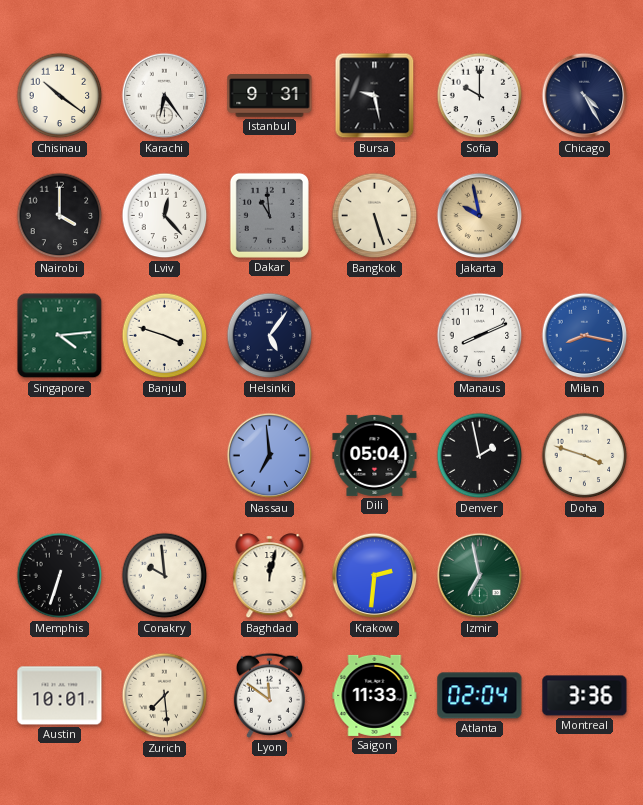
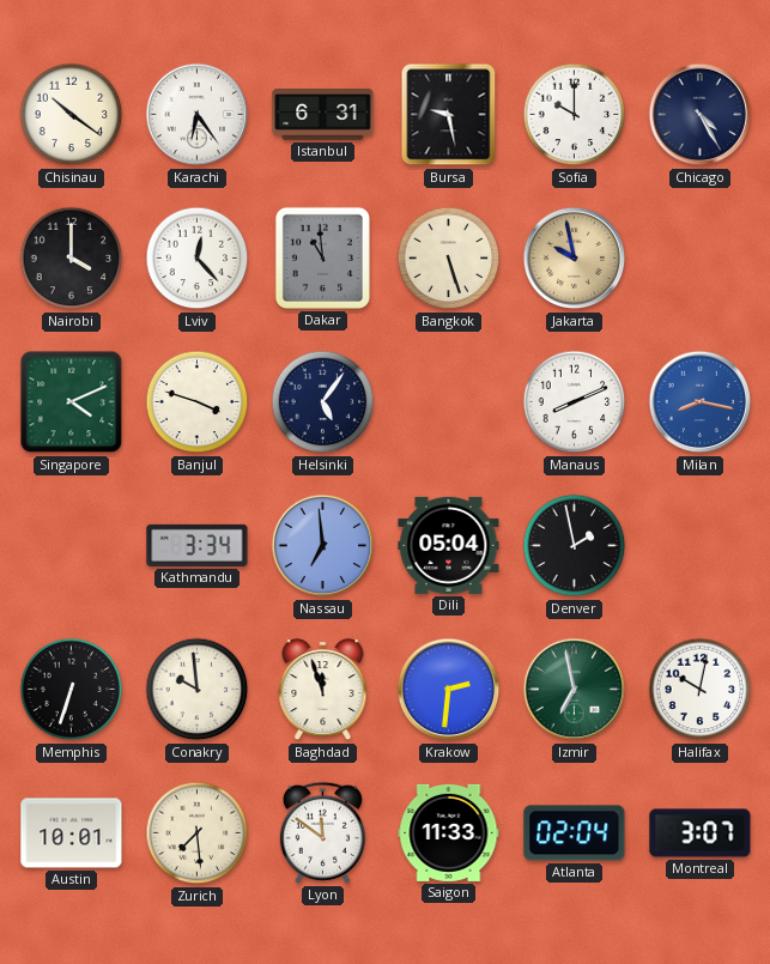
Istanbul: 9:31 -> 6:31
Singapore: 4:14 -> 4:11
Kathmandu: none -> 3:34
Doha: 3:48 -> none
Baghdad: 12:02 -> 11:57
Halifax: none -> 10:02
Montreal: 3:36 -> 3:07
